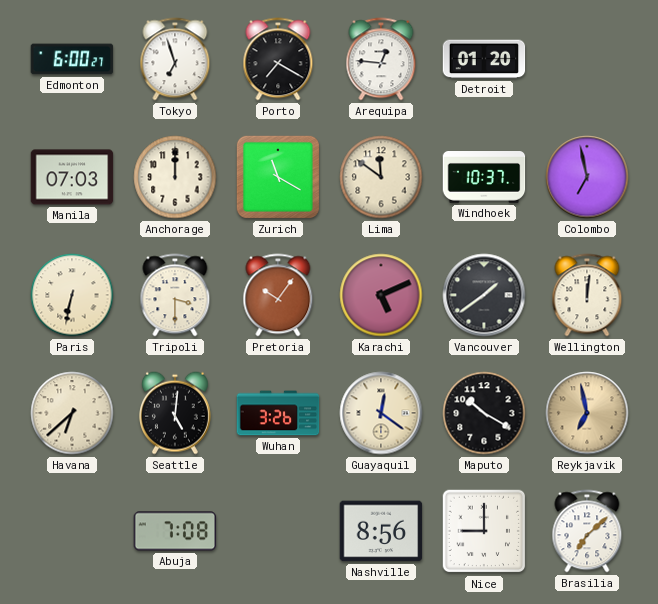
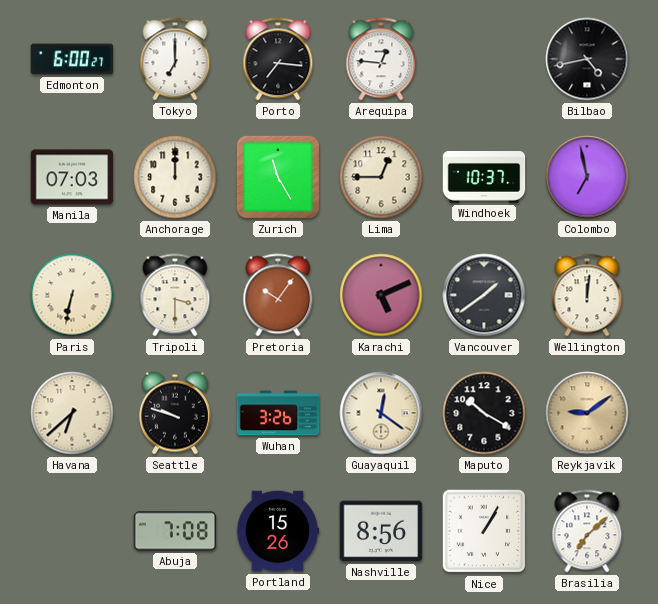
Tokyo: 6:57 -> 7:00
Porto: 7:20 -> 7:16
Detroit: 01:20 -> none
Bilbao: none -> 4:43
Zurich: 11:20 -> 11:25
Lima: 11:51 -> 12:45
Seattle: 5:01 -> 9:48
Reykjavik: 6:58 -> 9:09
Portland: none -> 15:26
Nice: 9:00 -> 1:05
